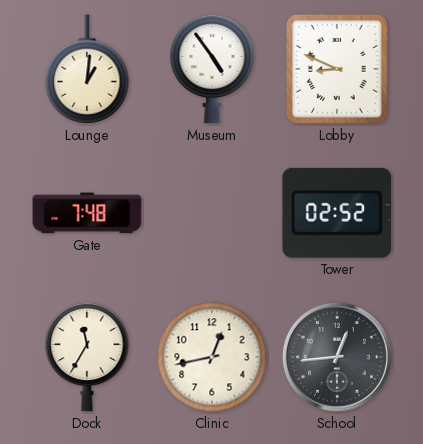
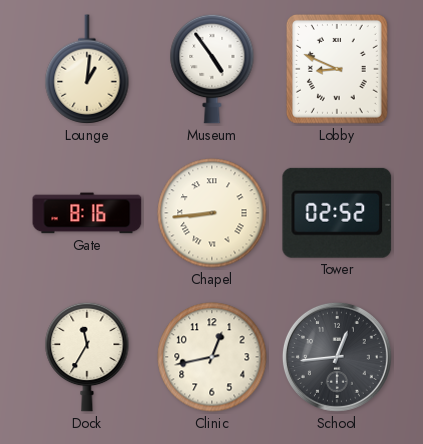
Gate: 7:48 -> 8:16
Chapel: none -> 8:44
